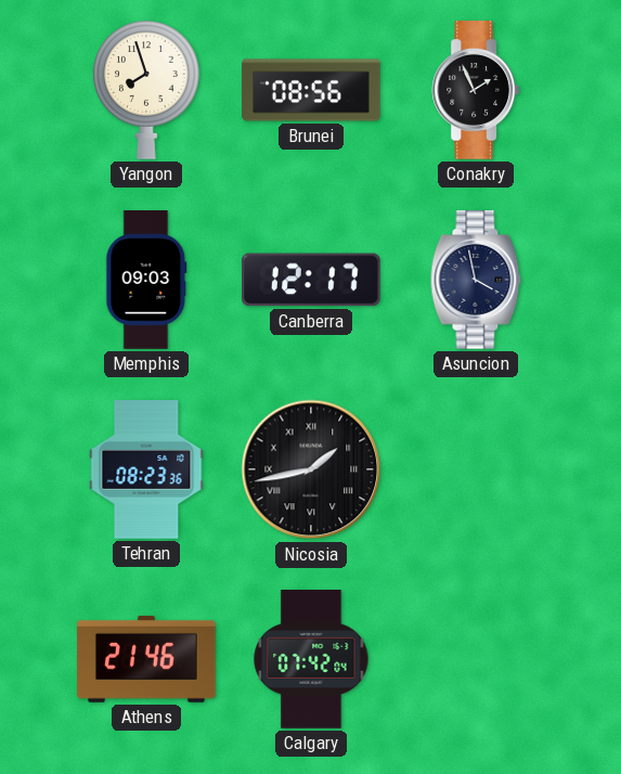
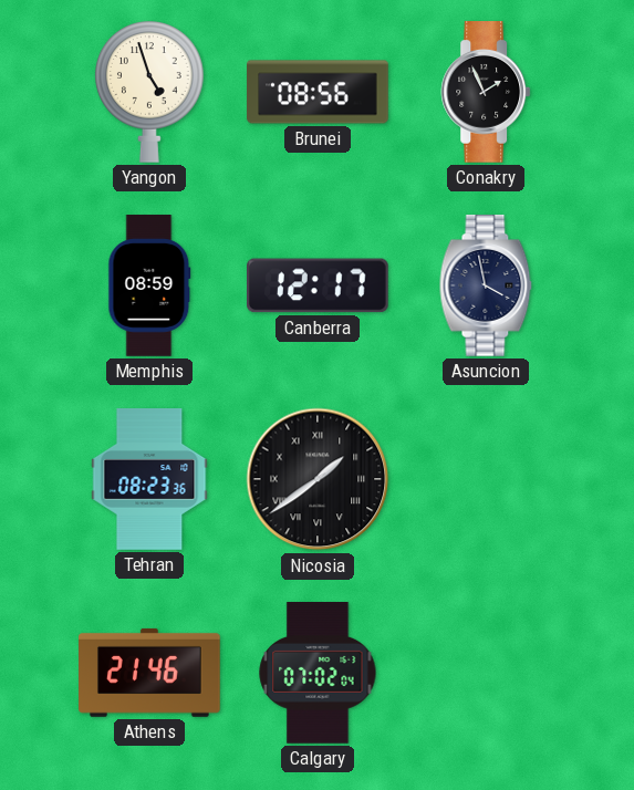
Yangon: 7:57 -> 4:57
Memphis: 09:03 -> 08:59
Nicosia: 1:43 -> 1:39
Calgary: 07:42 -> 07:02
